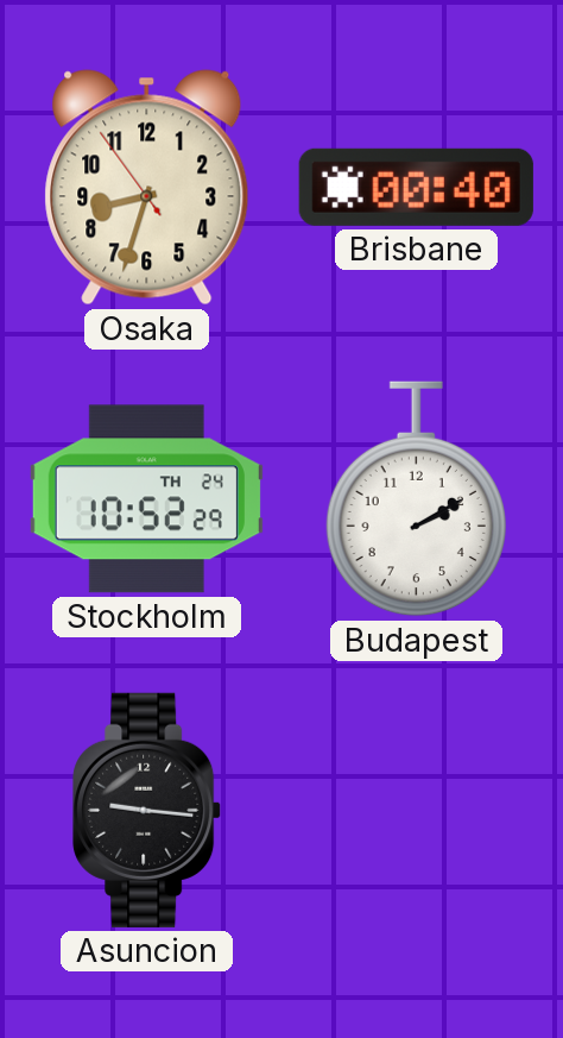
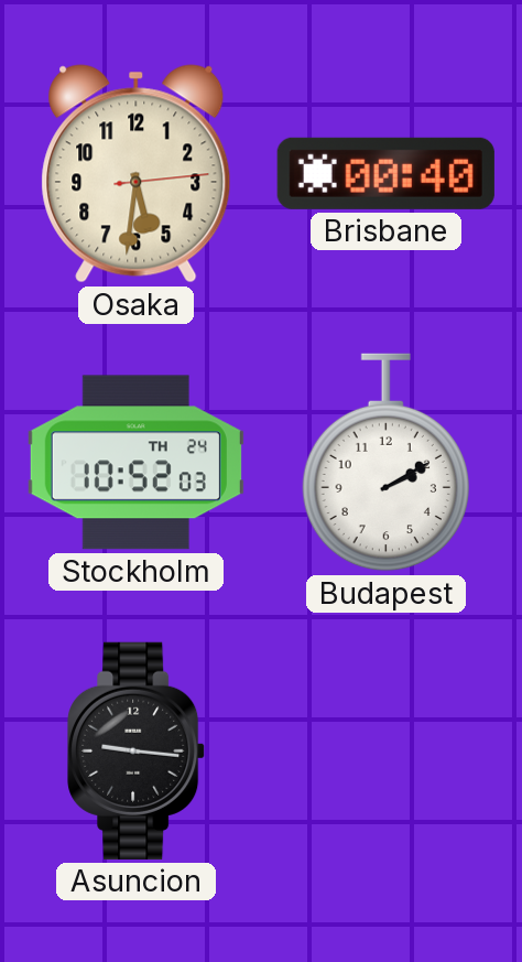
Osaka: 8:32 -> 5:31
Stockholm: 10:52:29 -> 10:52:03
